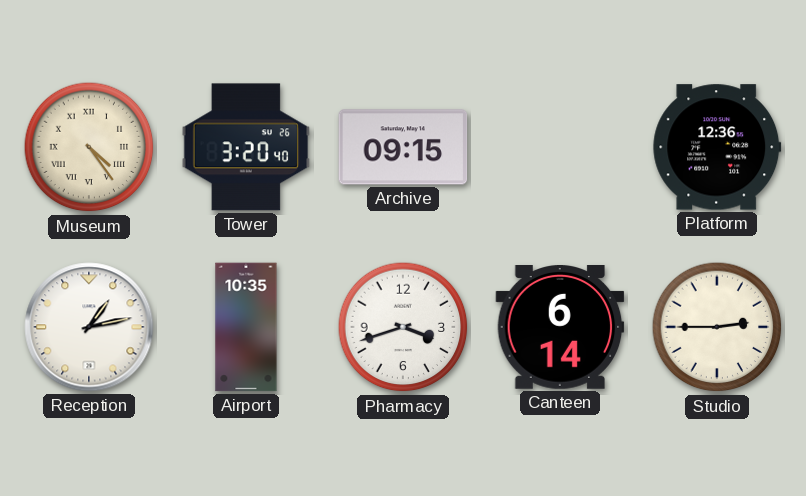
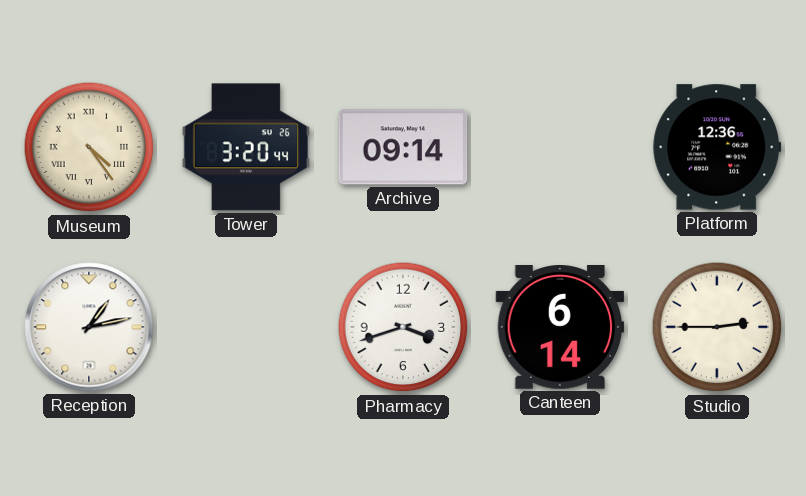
Tower: 3:20:40 -> 3:20:44
Archive: 09:15 -> 09:14
Airport: 10:35 -> none
